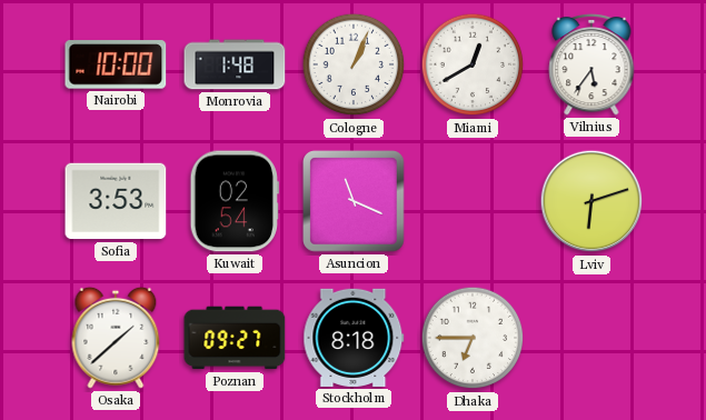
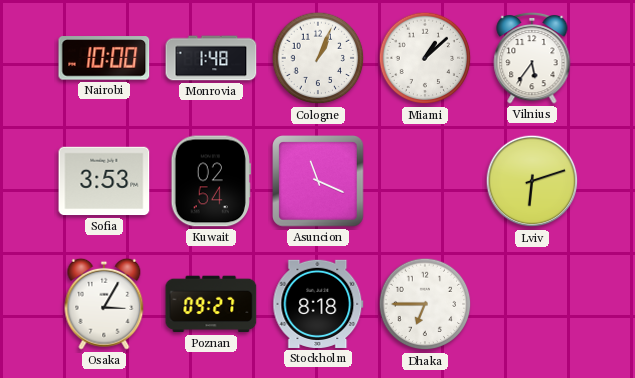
Miami: 12:40 -> 1:08
Osaka: 1:38 -> 3:05
